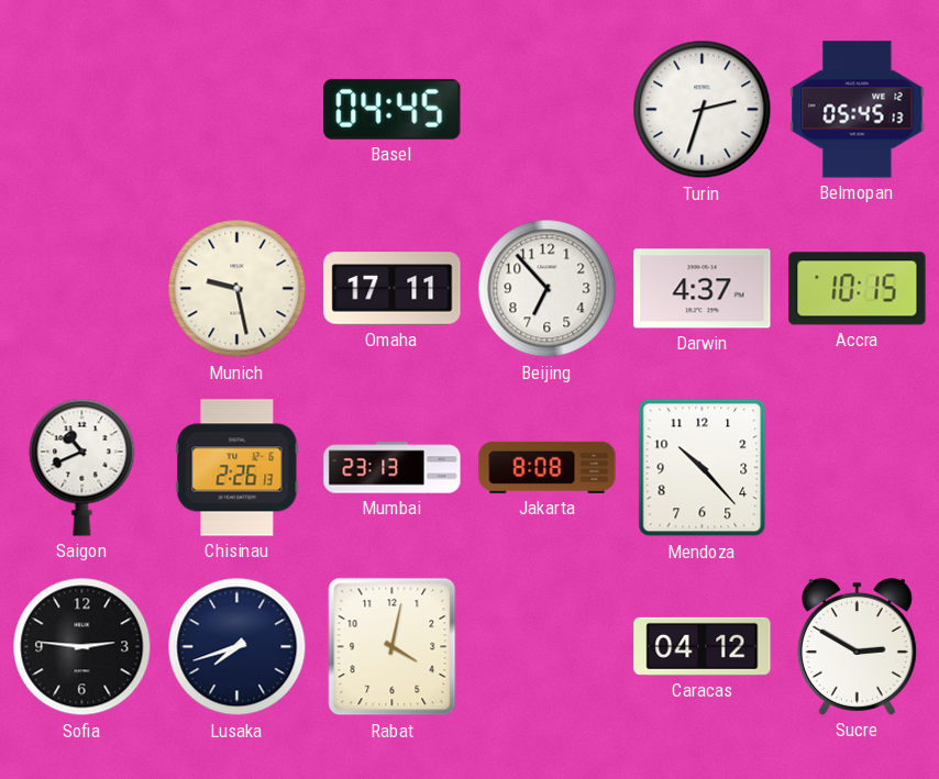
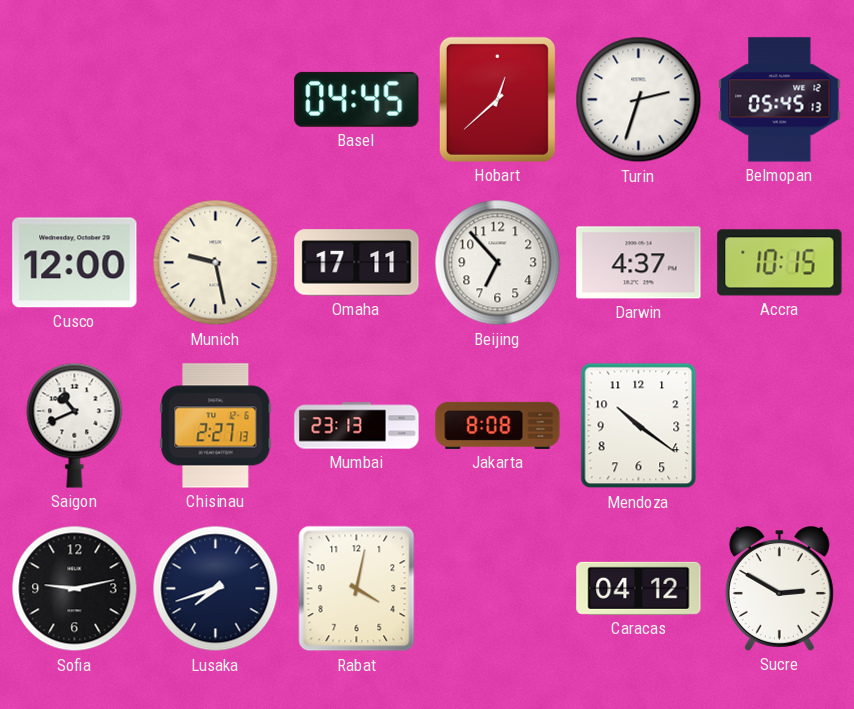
Hobart: none -> 12:38
Cusco: none -> 12:00
Chisinau: 2:26 -> 2:27
Mendoza: 10:23 -> 10:21
Sofia: 2:46 -> 9:13
